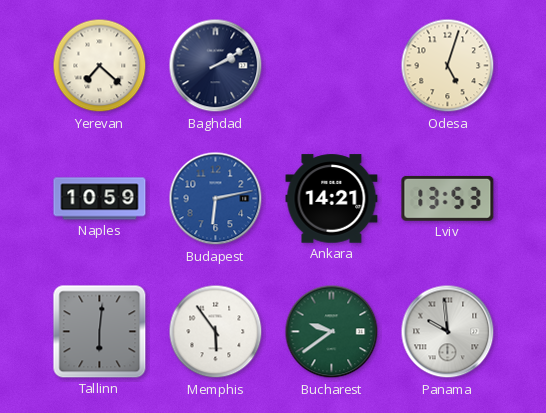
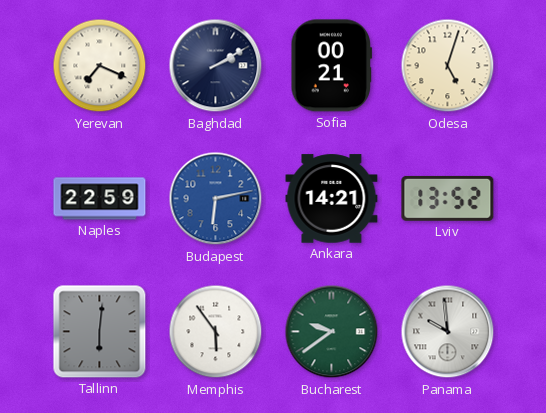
Yerevan: 7:22 -> 7:19
Sofia: none -> 00:21
Naples: 10:59 -> 22:59
Lviv: 13:53 -> 13:52
